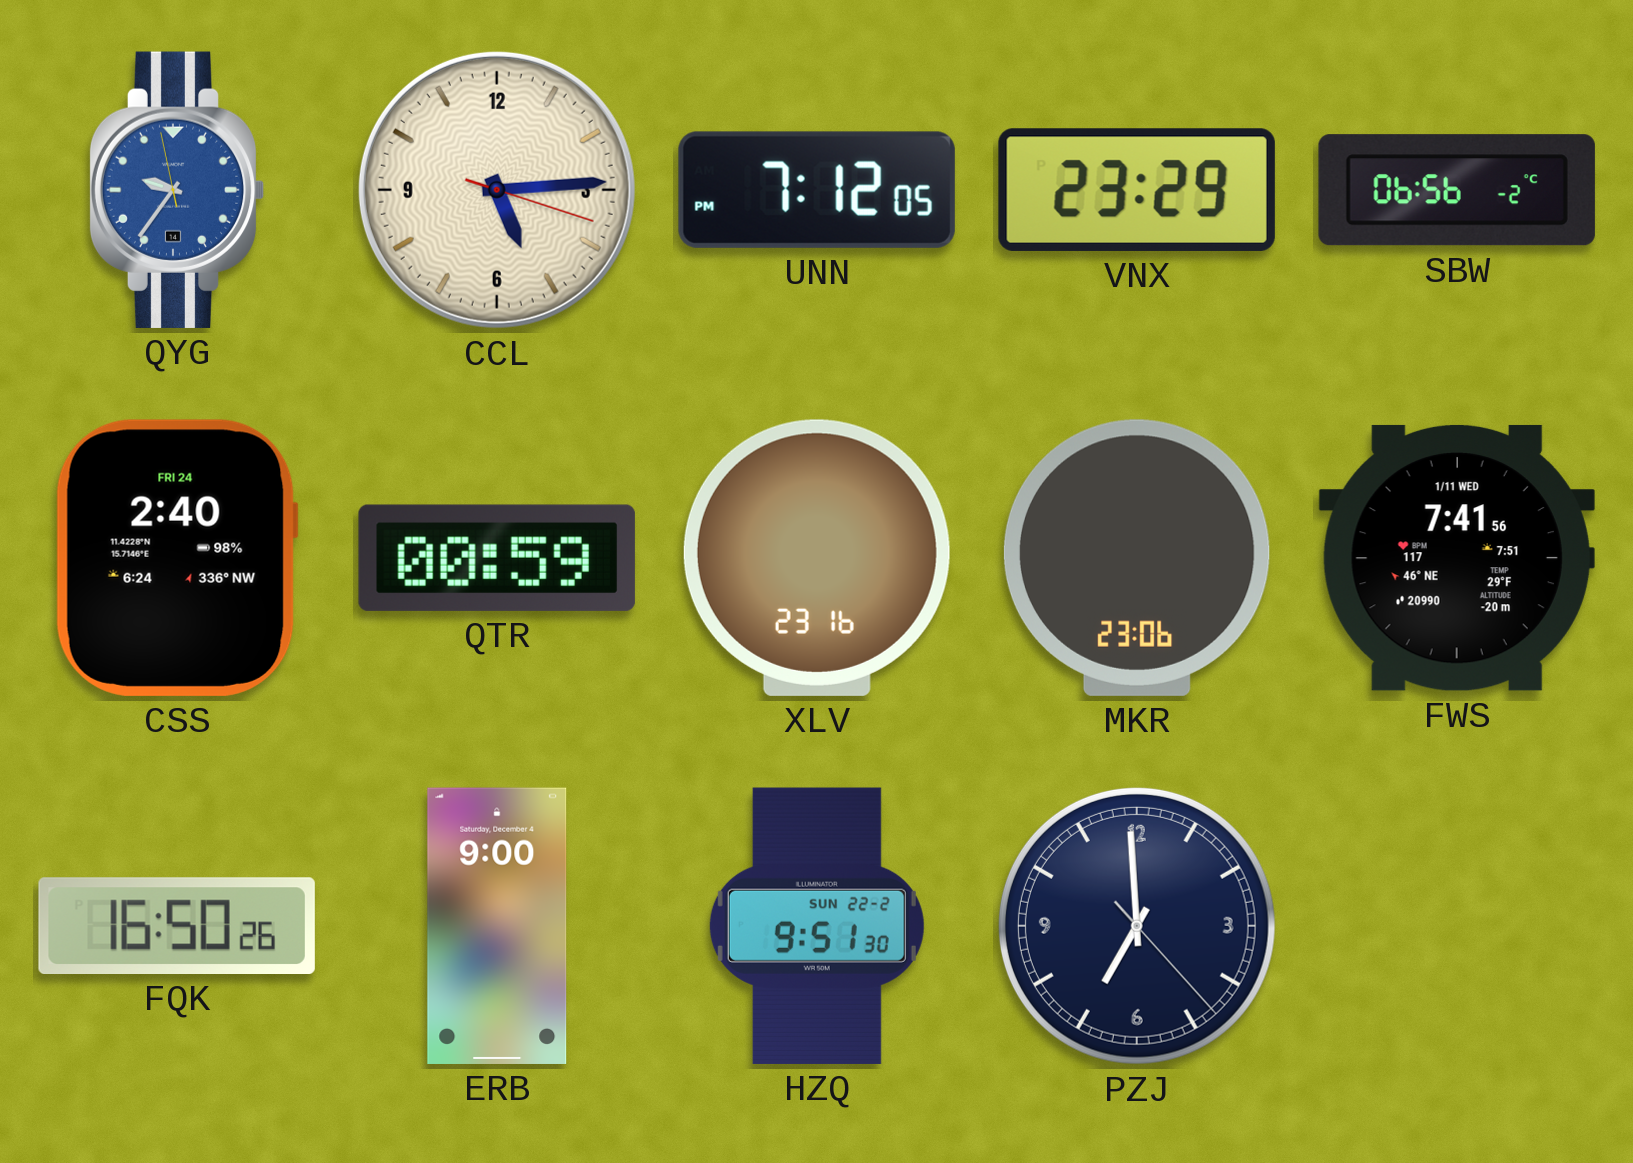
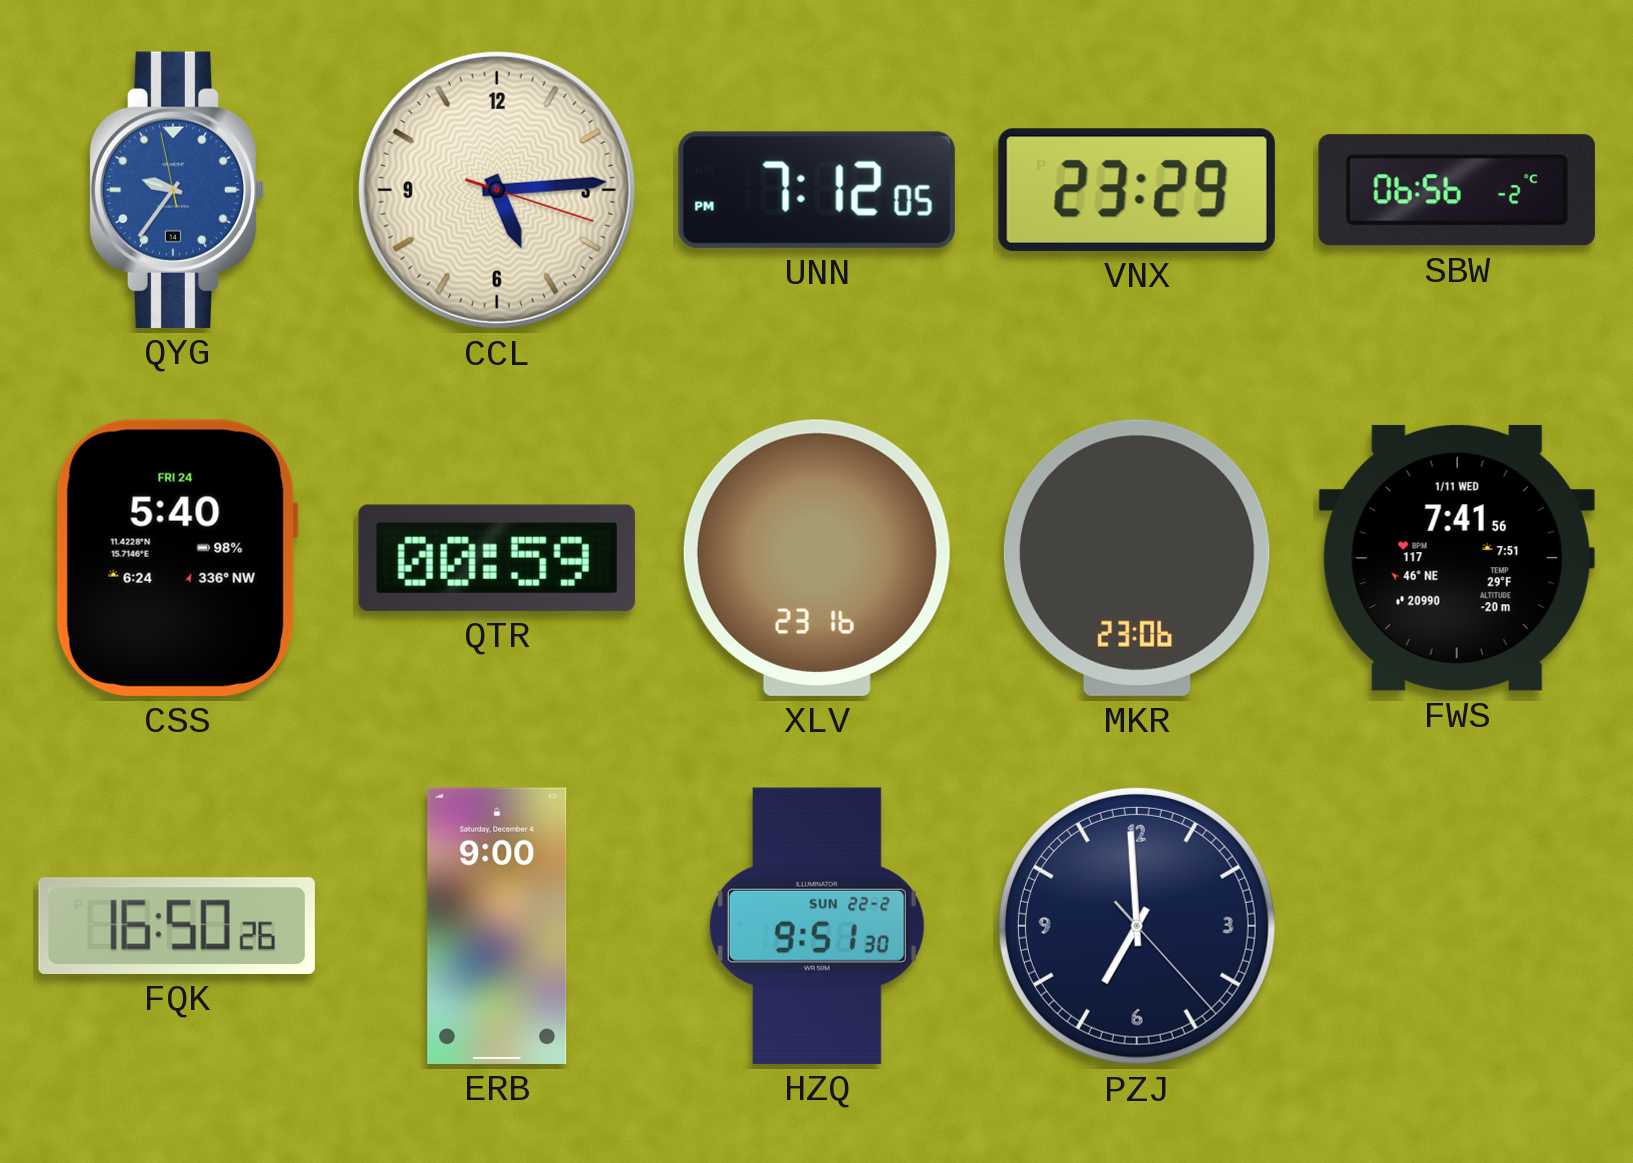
CSS: 2:40 -> 5:40
